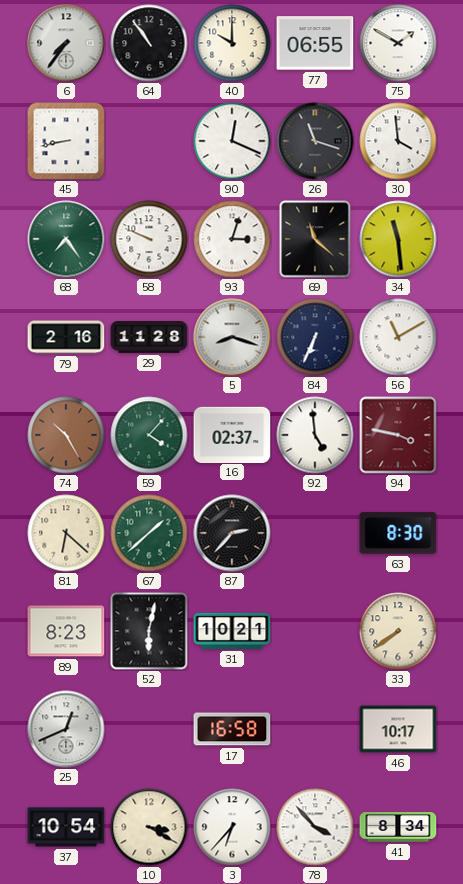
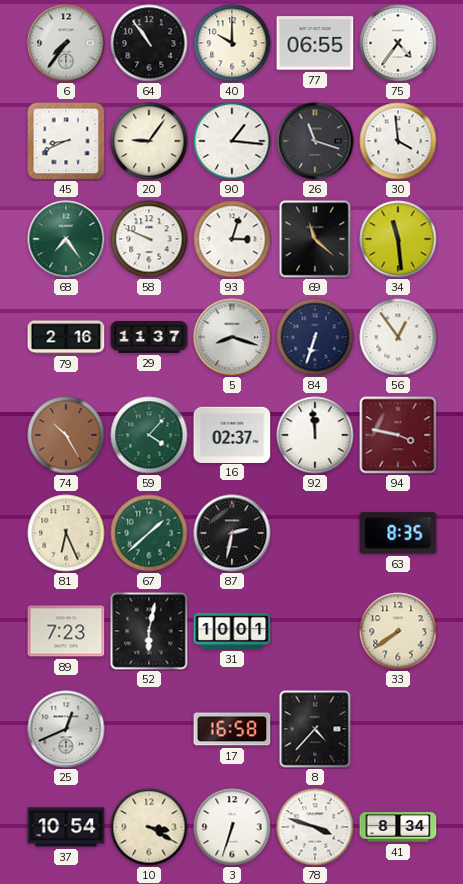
75: 1:50 -> 4:36
45: 8:43 -> 8:41
20: none -> 9:06
90: 12:19 -> 1:16
29: 11:28 -> 11:37
84: 6:34 -> 6:33
56: 11:10 -> 12:54
92: 4:59 -> 11:59
81: 6:22 -> 6:26
87: 2:37 -> 2:32
63: 8:30 -> 8:35
89: 8:23 -> 7:23
31: 10:21 -> 10:01
8: none -> 4:37
46: 10:17 -> none
3: 6:37 -> 6:33
78: 3:53 -> 3:48
